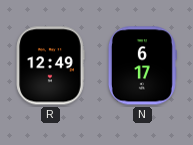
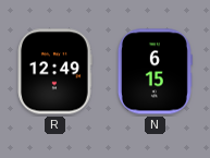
N: 6:17 -> 6:15
